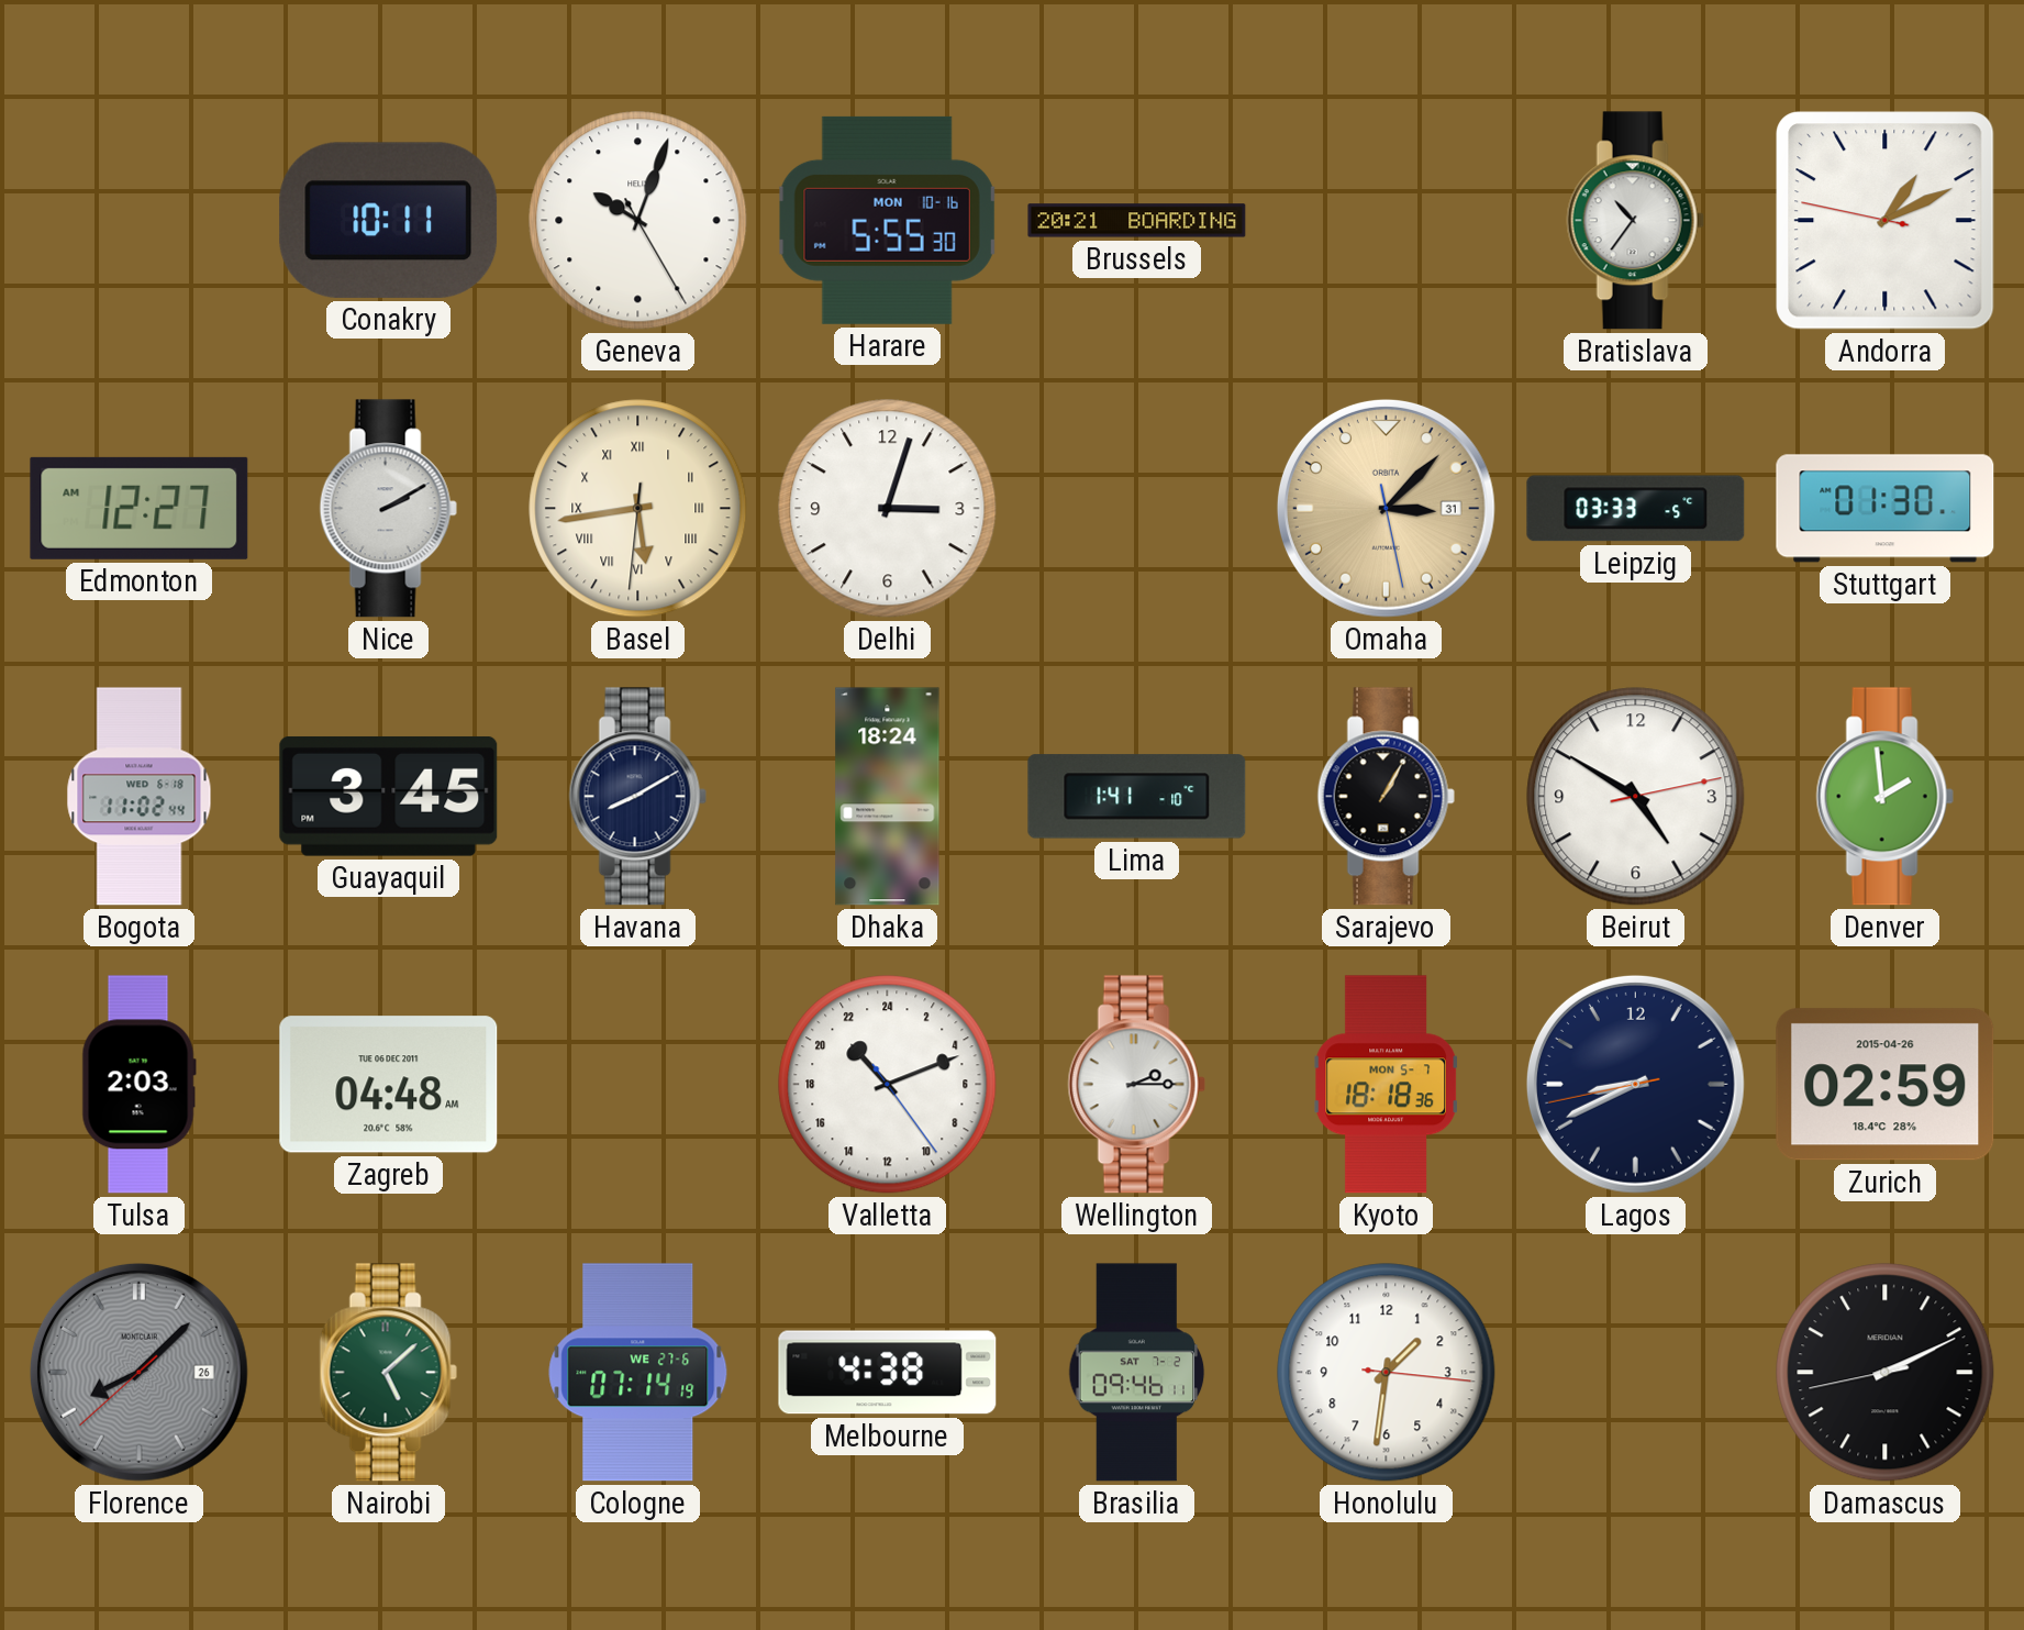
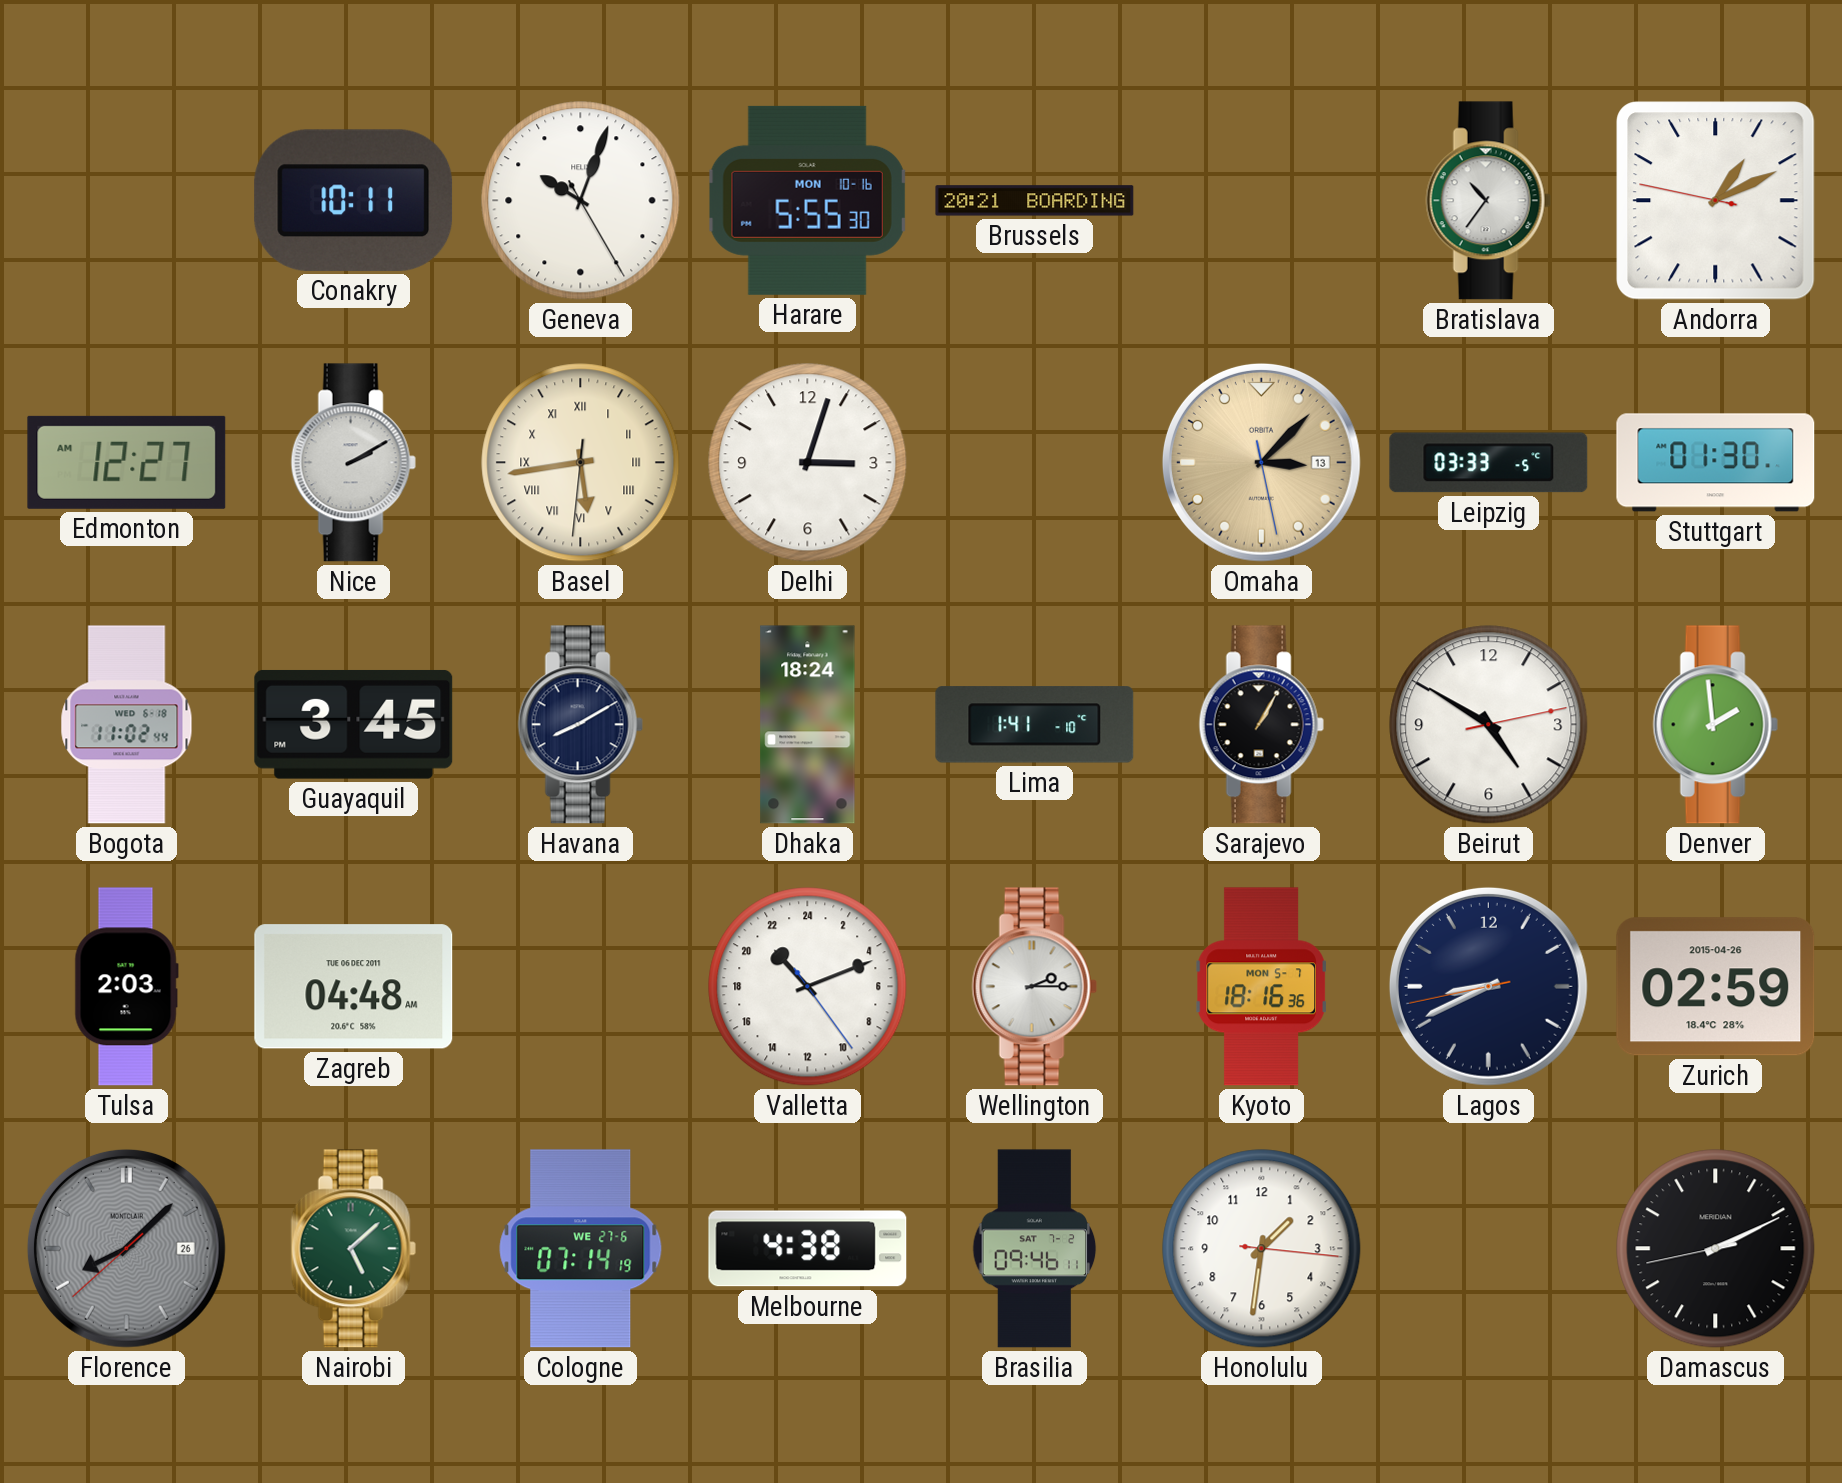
Omaha date: 31 -> 13
Kyoto: 18:18 -> 18:16
